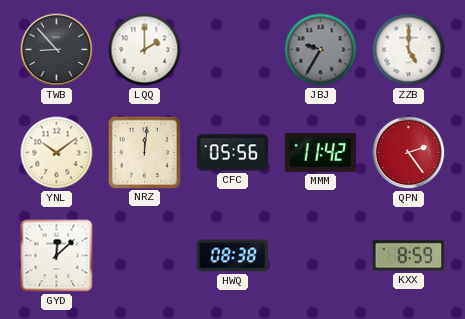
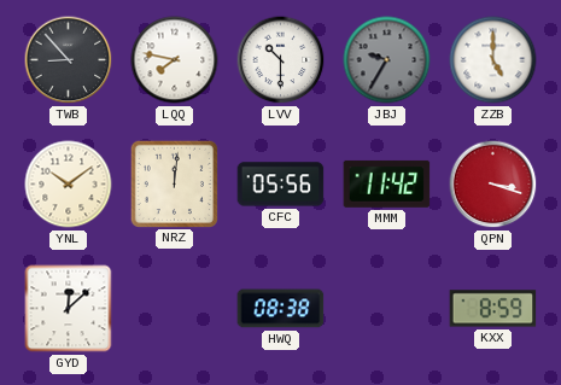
LQQ: 2:00 -> 7:47
LVV: none -> 10:30
QPN: 2:24 -> 3:18
